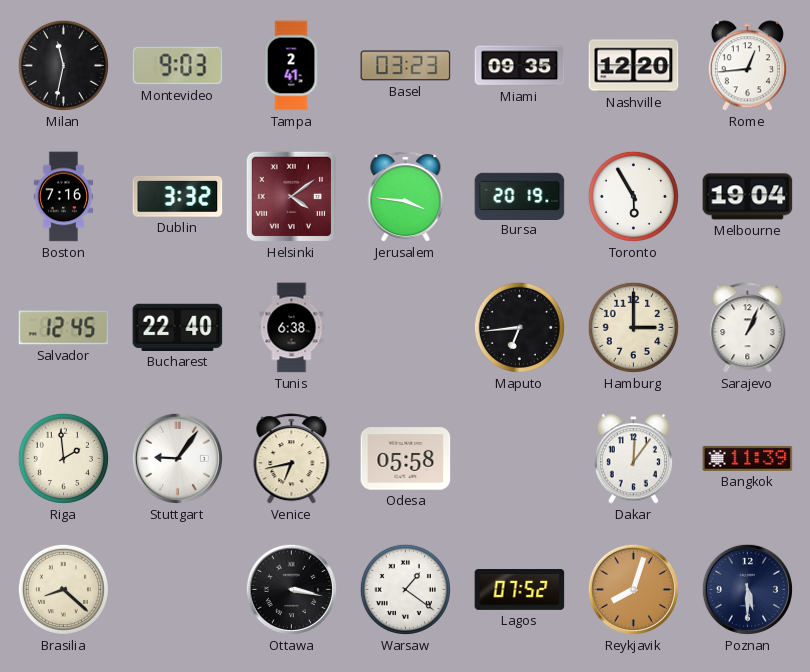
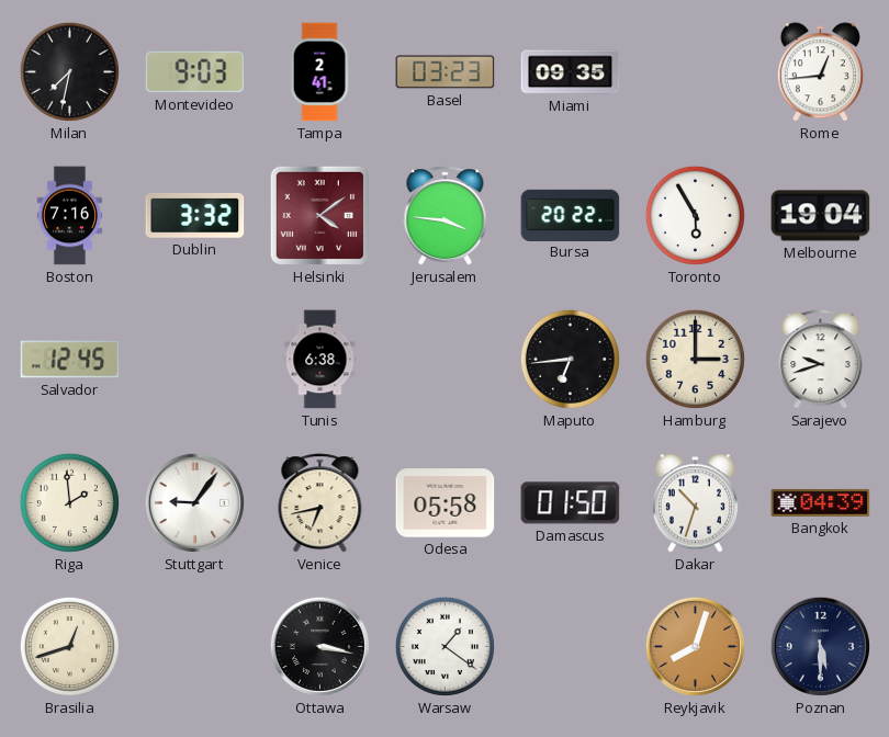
Milan: 11:32 -> 7:32
Nashville: 12:20 -> none
Bursa: 20:19 -> 20:22
Bucharest: 22:40 -> none
Sarajevo: 1:04 -> 9:42
Damascus: none -> 01:50
Dakar: 12:06 -> 10:33
Bangkok: 11:39 -> 04:39
Brasilia: 8:22 -> 12:42
Lagos: 07:52 -> none
